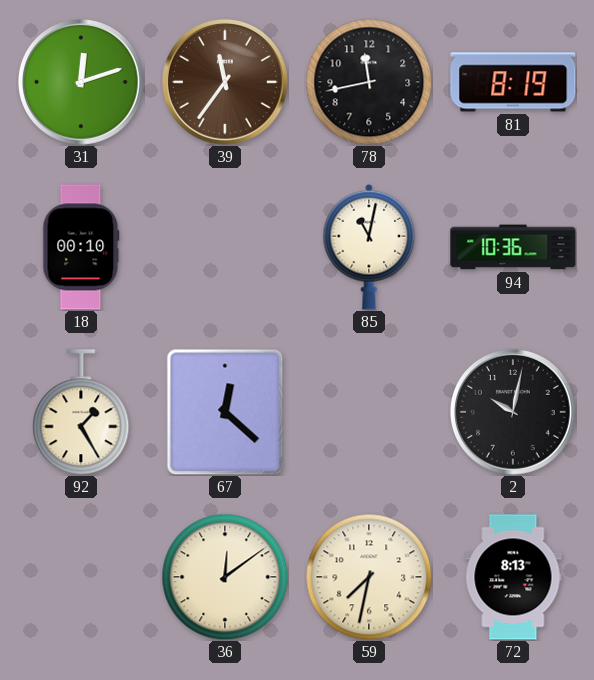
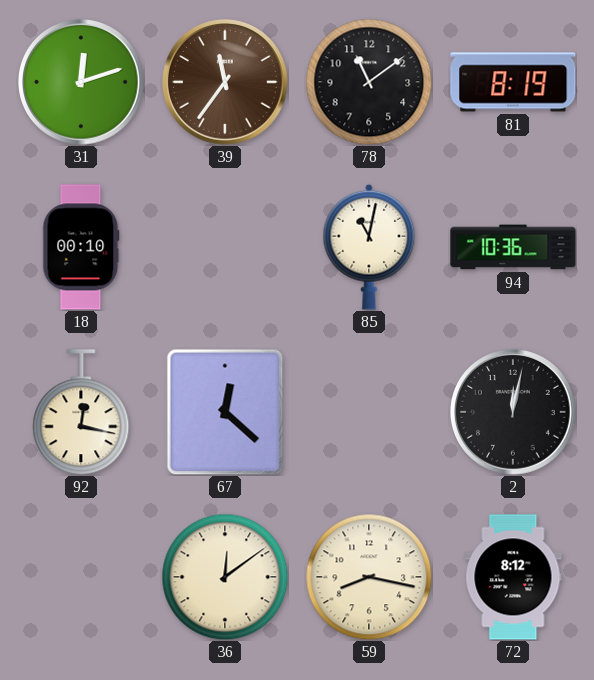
78: 11:43 -> 11:09
92: 1:25 -> 12:17
2: 10:02 -> 12:02
59: 7:32 -> 8:17
72: 8:13 -> 8:12
